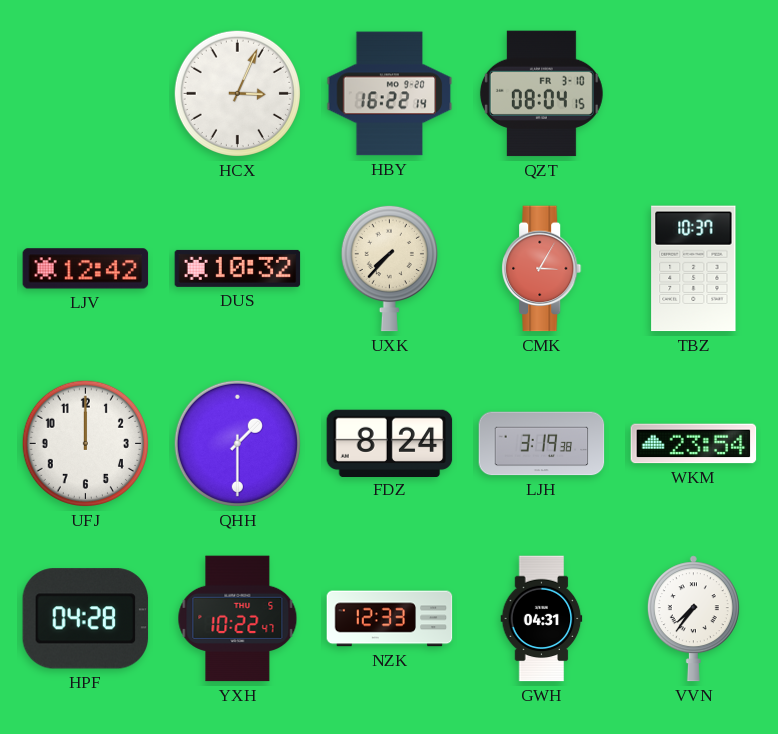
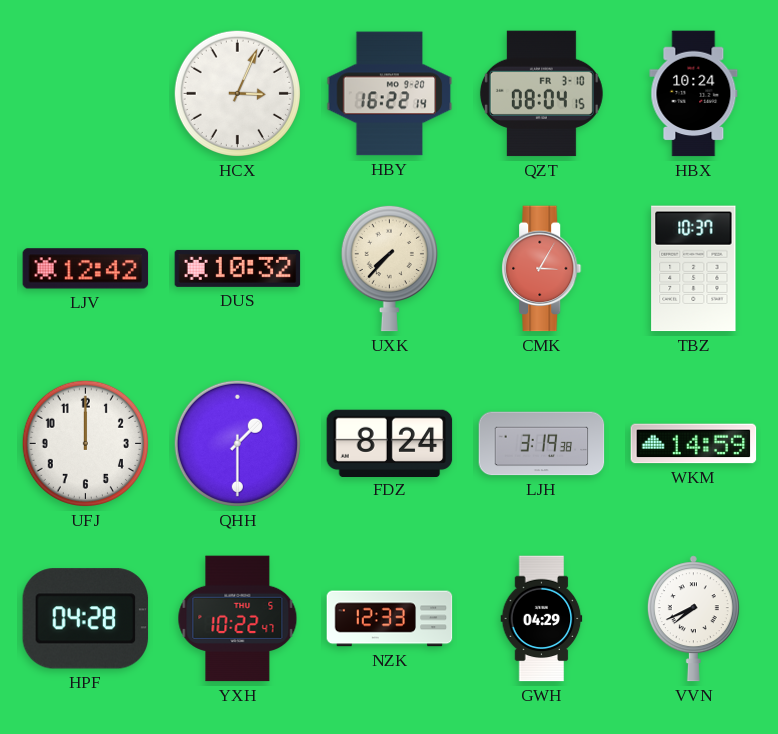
HBX: none -> 10:24
WKM: 23:54 -> 14:59
GWH: 04:31 -> 04:29
VVN: 7:36 -> 7:41
